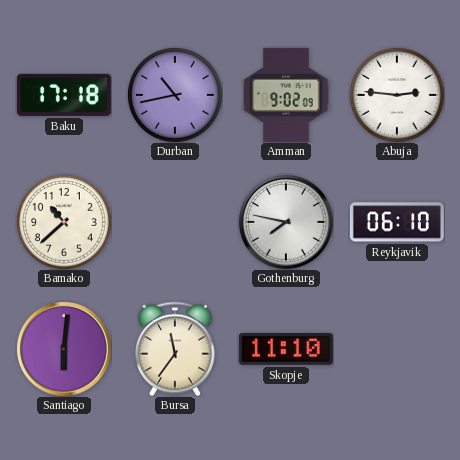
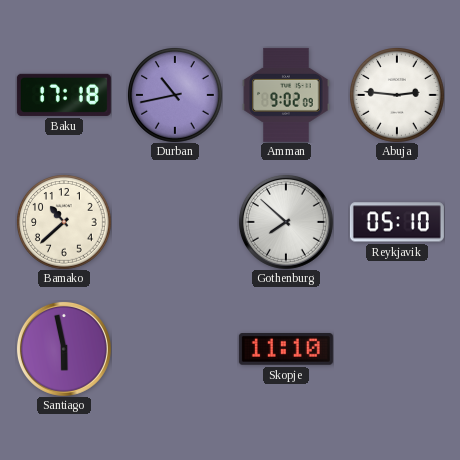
Gothenburg: 7:47 -> 7:52
Reykjavik: 06:10 -> 05:10
Santiago: 6:01 -> 5:58
Bursa: 11:36 -> none
